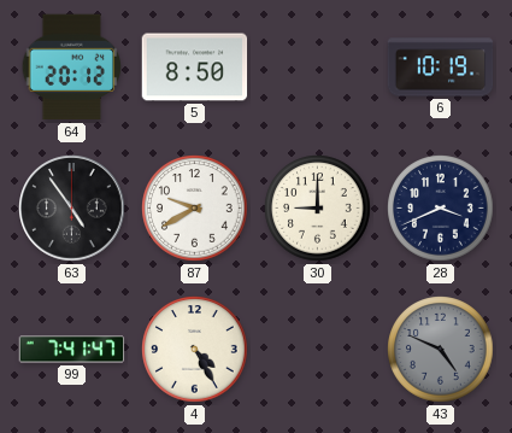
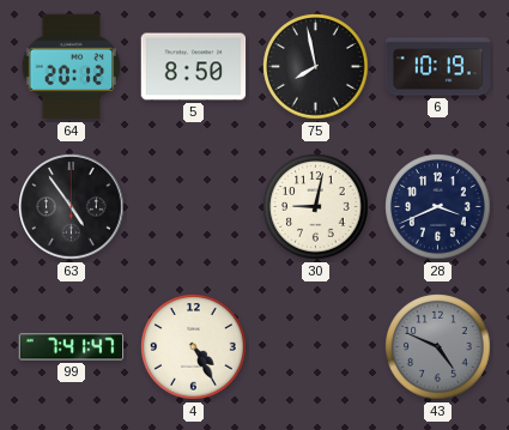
75: none -> 7:58
87: 9:40 -> none
30: 9:00 -> 9:02
